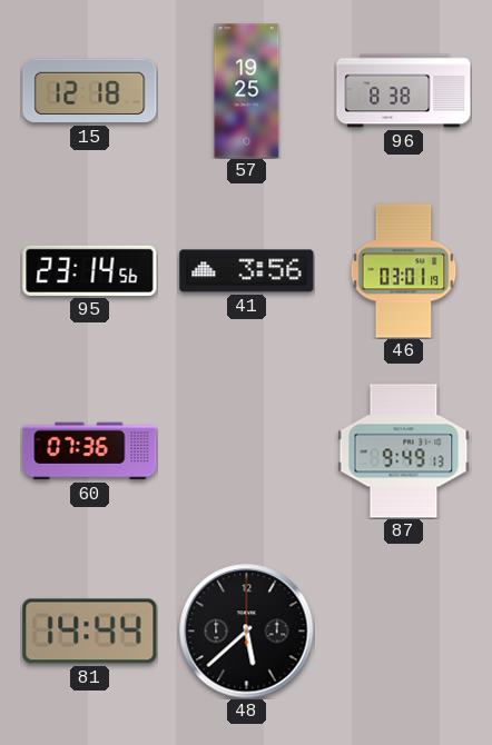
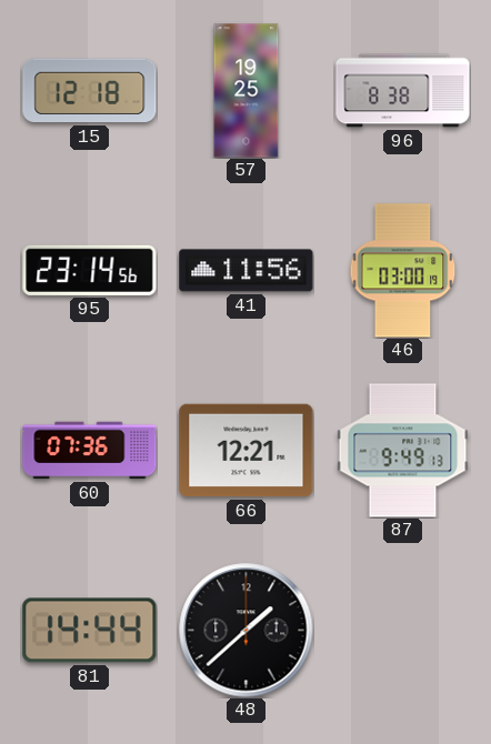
41: 3:56 -> 11:56
46: 03:01 -> 03:00
66: none -> 12:21
48: 5:38 -> 1:38
